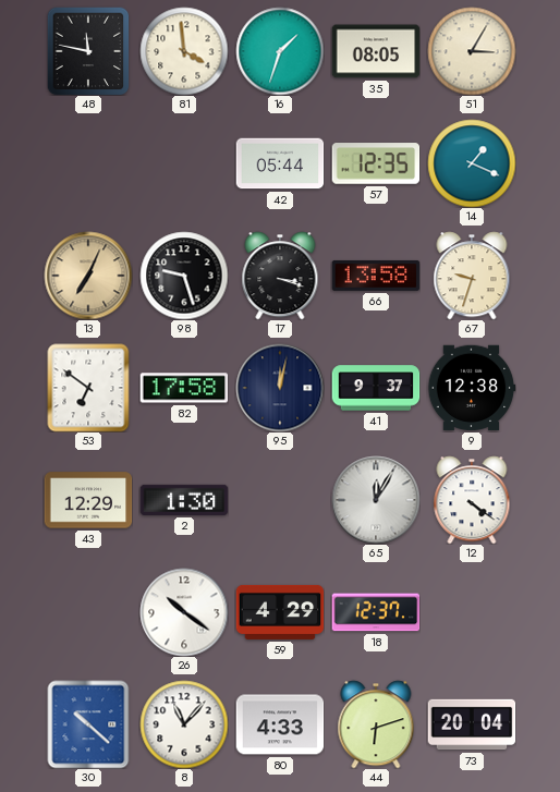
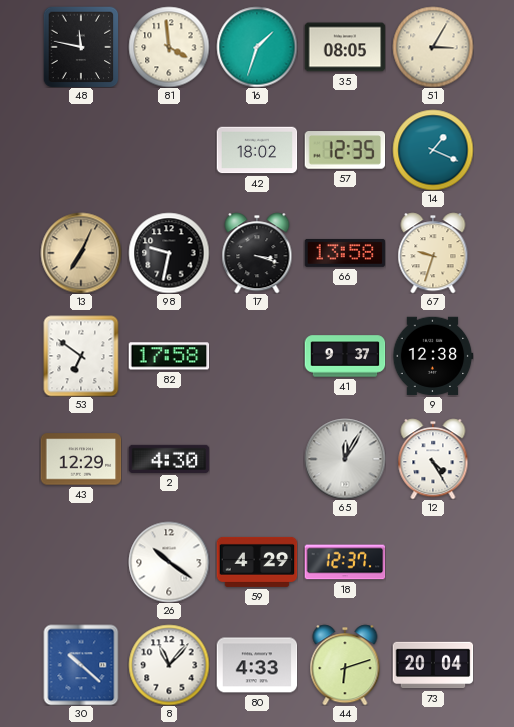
42: 05:44 -> 18:02
98: 9:27 -> 9:32
95: 12:02 -> none
2: 1:30 -> 4:30
12: 4:21 -> 4:25
